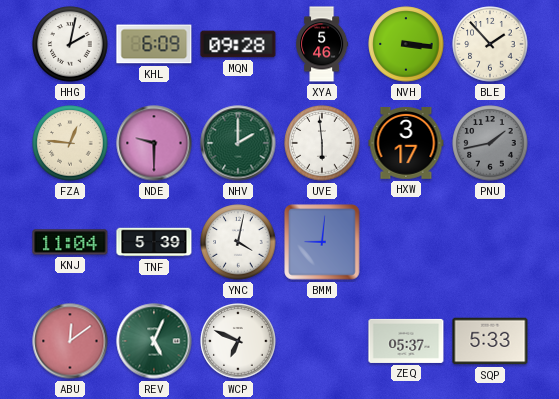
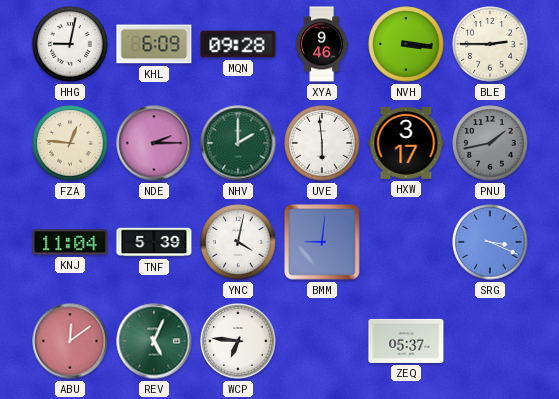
HHG: 2:02 -> 9:02
XYA: 5:46 -> 9:46
BLE: 1:53 -> 2:45
NDE: 9:30 -> 2:15
SRG: none -> 3:19
WCP: 6:49 -> 6:46
SQP: 5:33 -> none
